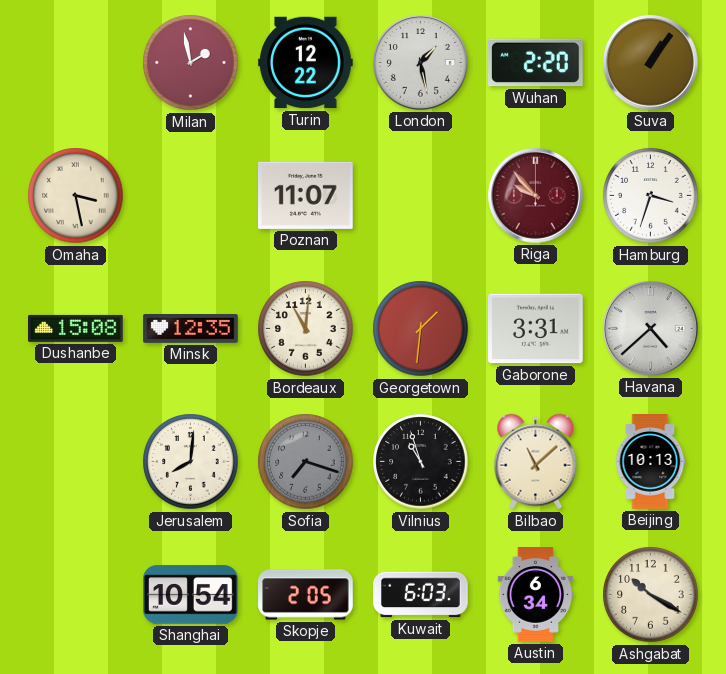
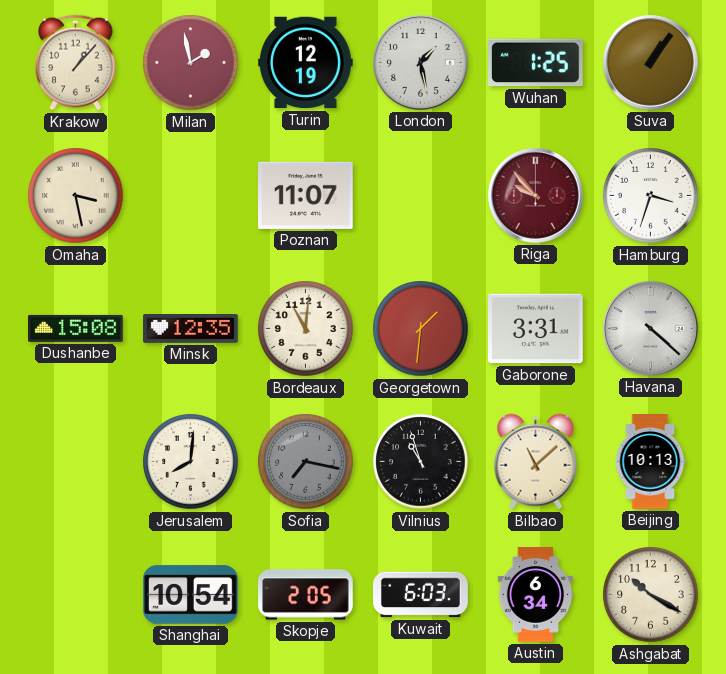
Krakow: none -> 1:07
Turin: 12:22 -> 12:19
Wuhan: 2:20 -> 1:25
Havana: 4:38 -> 4:22
Sofia: 7:18 -> 7:17
